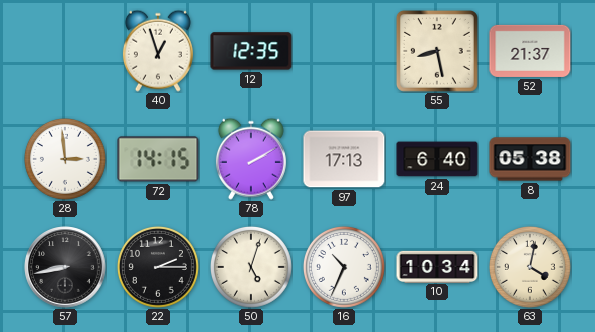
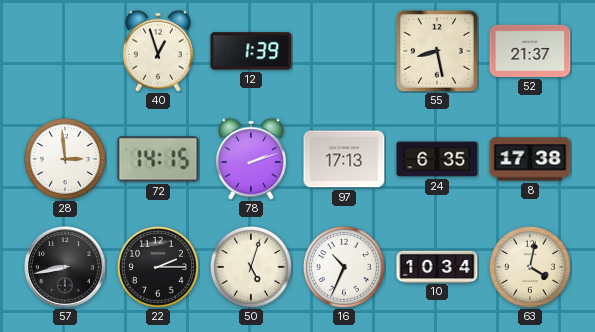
12: 12:35 -> 1:39
78: 2:10 -> 2:12
24: 6:40 -> 6:35
8: 05:38 -> 17:38
